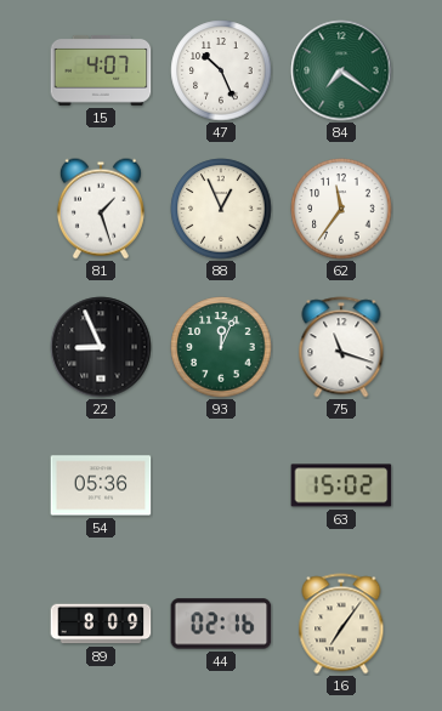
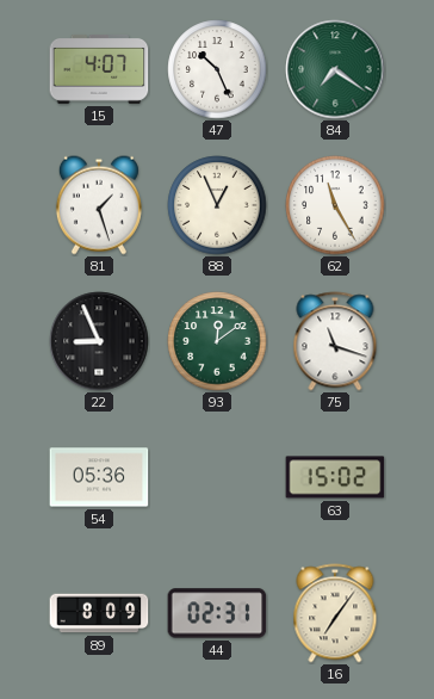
62: 11:36 -> 11:25
93: 12:04 -> 12:09
44: 02:16 -> 02:31
